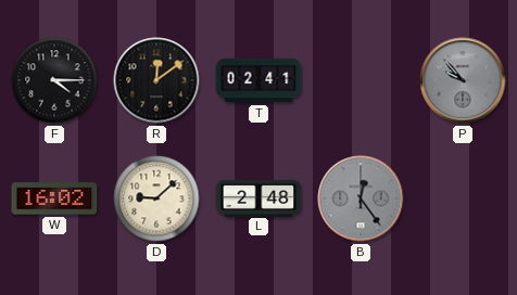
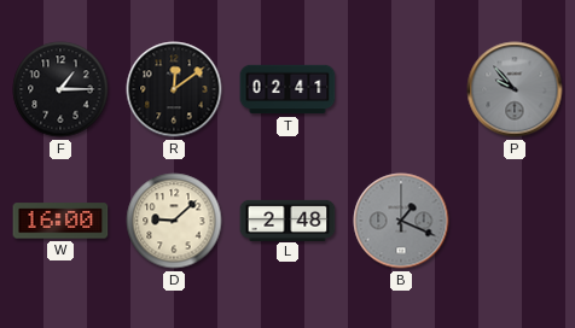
F: 4:15 -> 1:15
W: 16:02 -> 16:00
B: 12:24 -> 1:19
